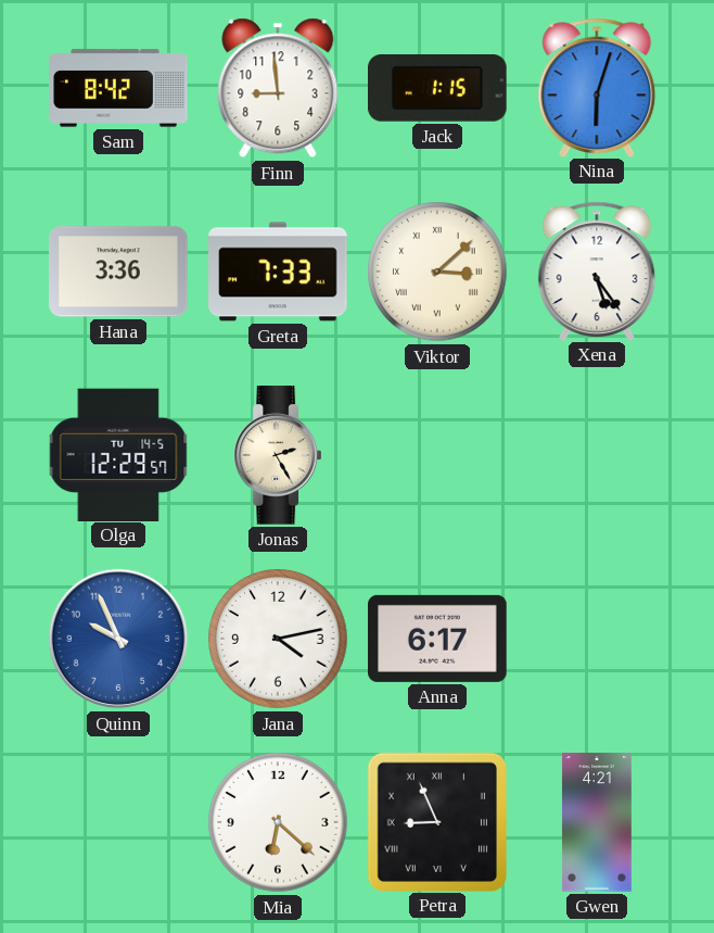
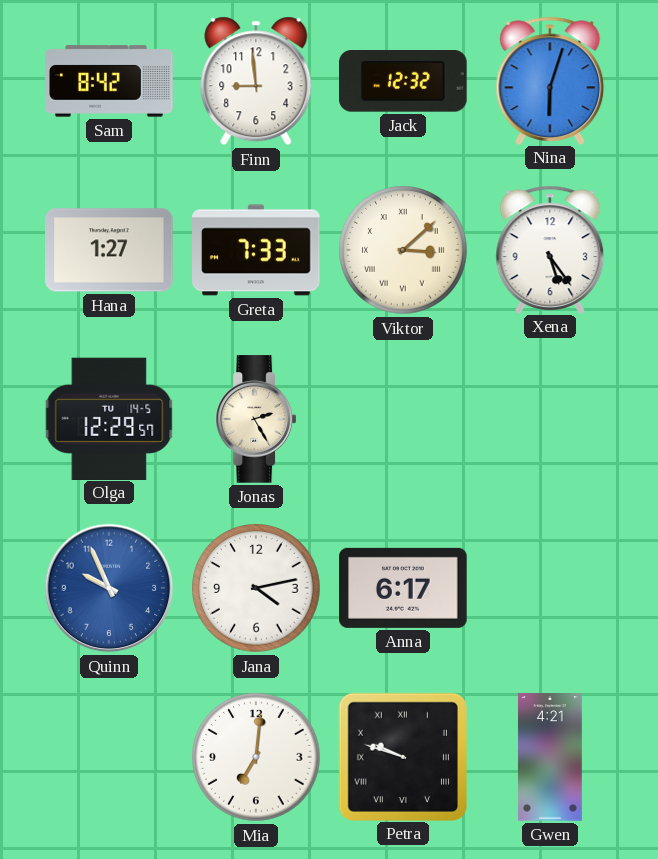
Jack: 1:15 -> 12:32
Hana: 3:36 -> 1:27
Mia: 6:22 -> 7:01
Petra: 8:56 -> 9:48
